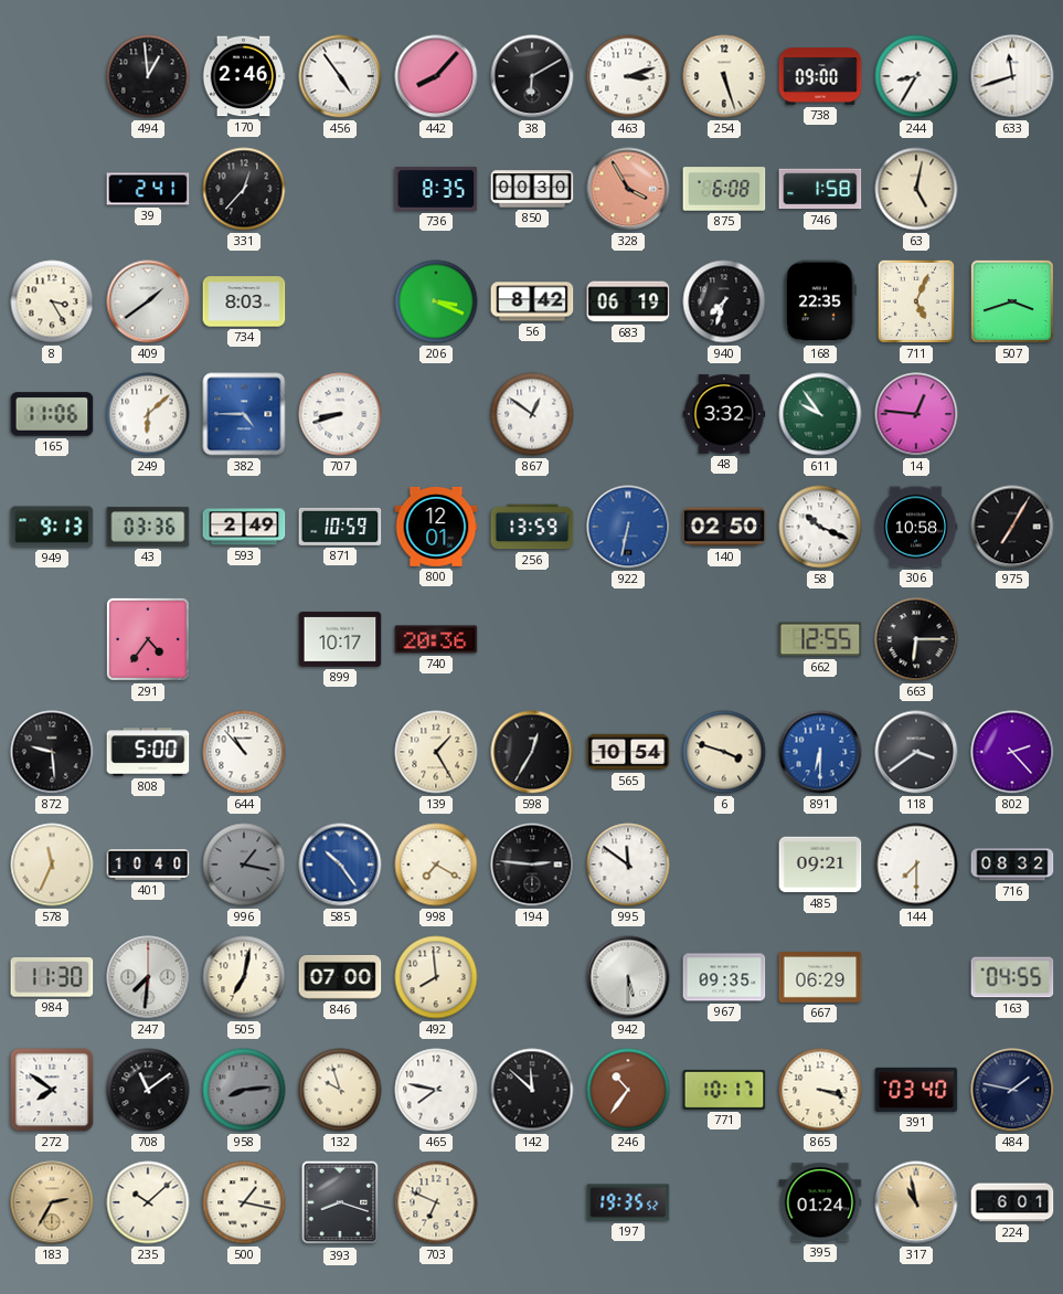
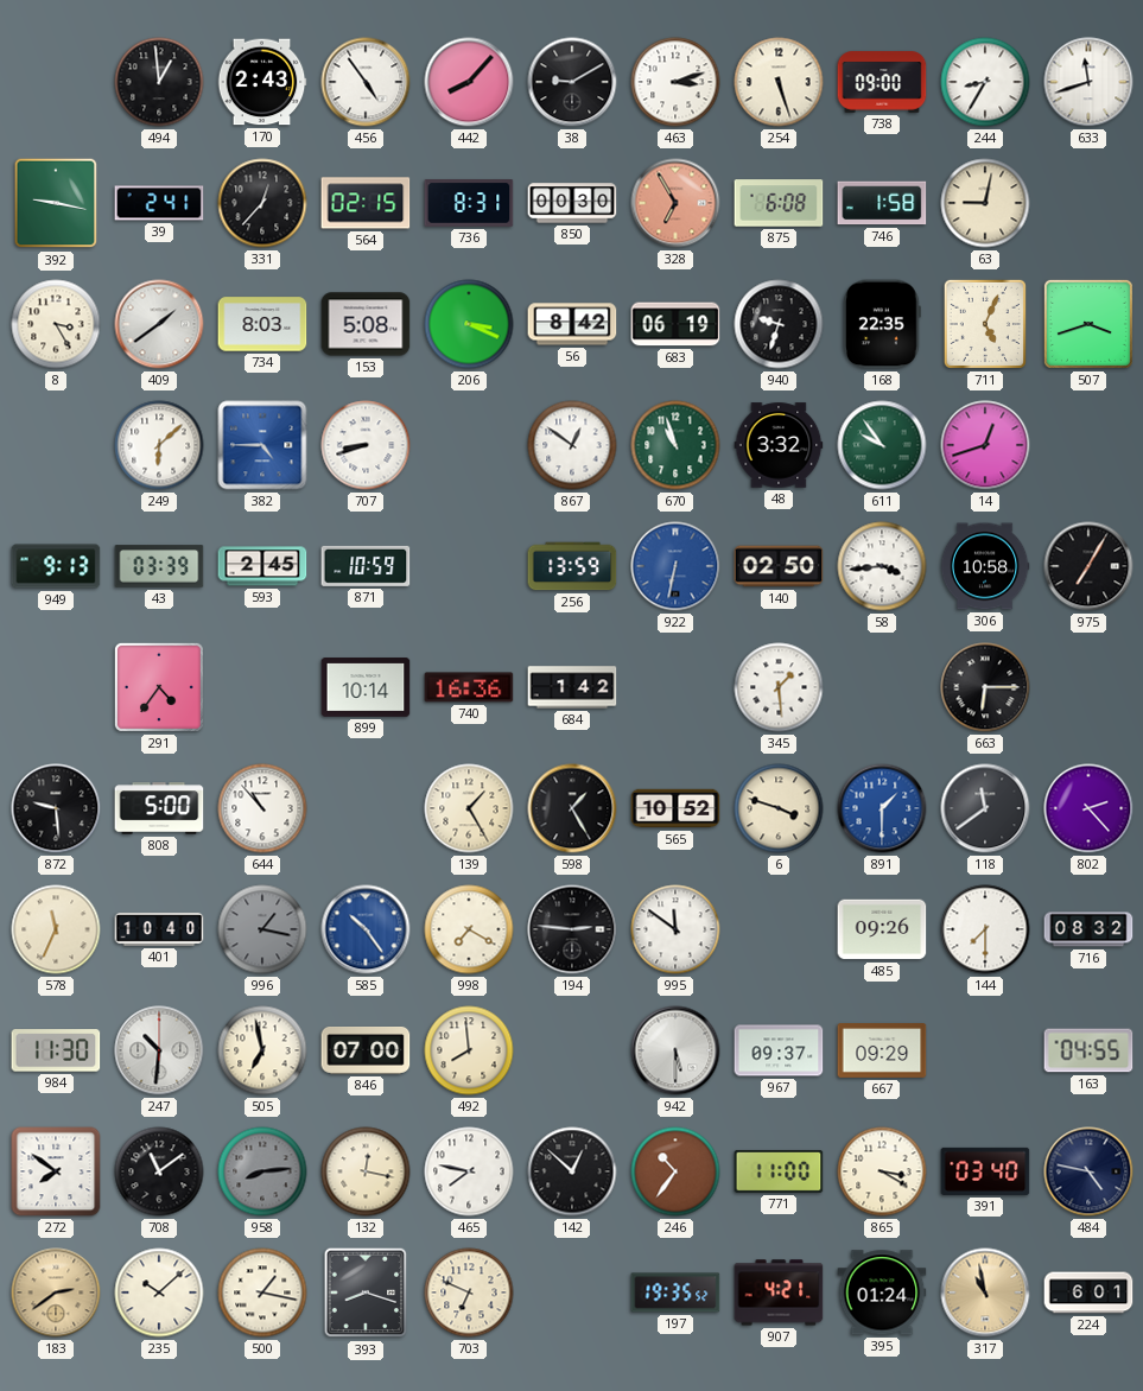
170: 2:46 -> 2:43
38: 6:10 -> 9:10
392: none -> 9:17
564: none -> 02:15
736: 8:35 -> 8:31
328: 3:55 -> 6:55
63: 5:02 -> 9:02
153: none -> 5:08
940: 7:33 -> 9:33
165: 11:06 -> none
670: none -> 10:57
14: 12:46 -> 12:42
43: 03:36 -> 03:39
593: 2:49 -> 2:45
800: 12:01 -> none
58: 10:19 -> 3:44
899: 10:17 -> 10:14
740: 20:36 -> 16:36
684: none -> 1:42
345: none -> 1:29
662: 12:55 -> none
598: 12:35 -> 1:25
565: 10:54 -> 10:52
891: 6:30 -> 1:30
118: 3:39 -> 11:39
485: 09:21 -> 09:26
247: 7:31 -> 10:31
505: 7:02 -> 6:58
967: 09:35 -> 09:37
667: 06:29 -> 09:29
132: 9:57 -> 12:17
142: 11:52 -> 12:52
771: 10:17 -> 11:00
865: 3:18 -> 3:20
484: 1:47 -> 4:47
183: 2:35 -> 2:39
907: none -> 4:21
